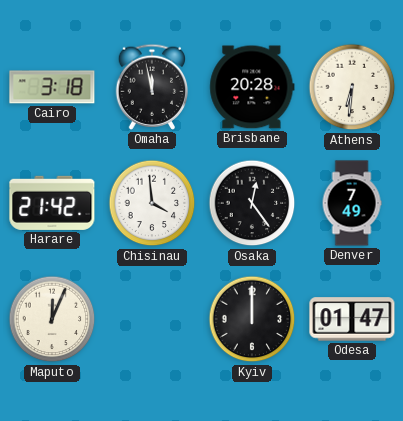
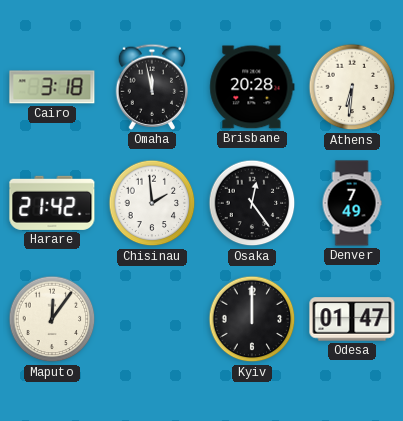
Chisinau: 3:59 -> 1:59
Maputo: 12:04 -> 12:06
